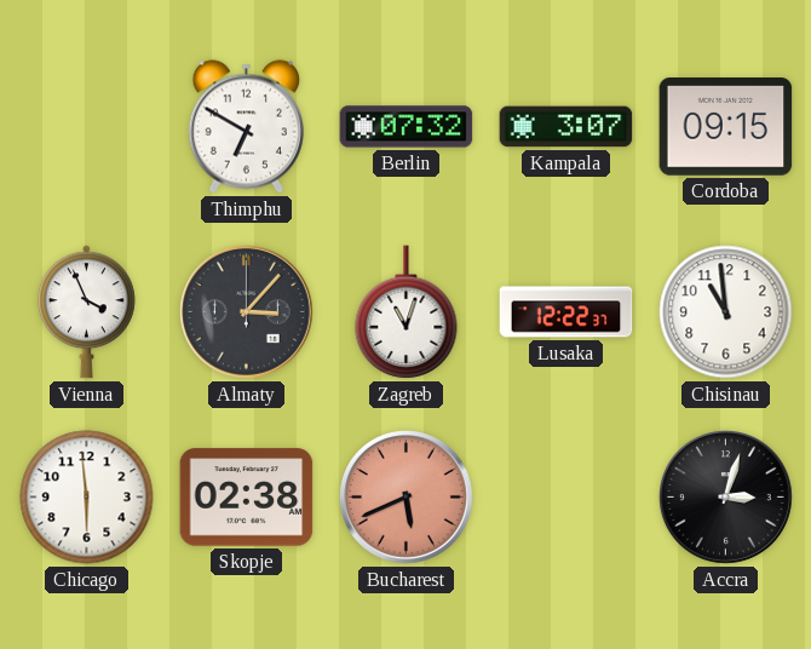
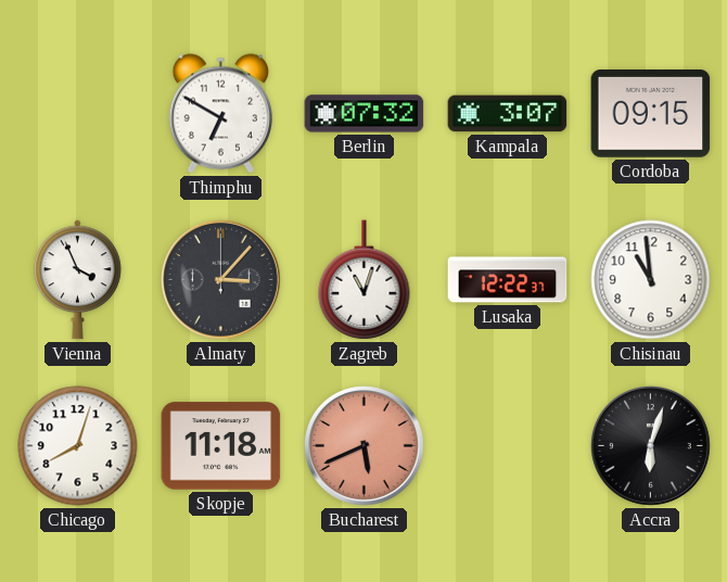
Chicago: 5:59 -> 8:03
Skopje: 02:38 -> 11:18
Accra: 3:03 -> 6:03
